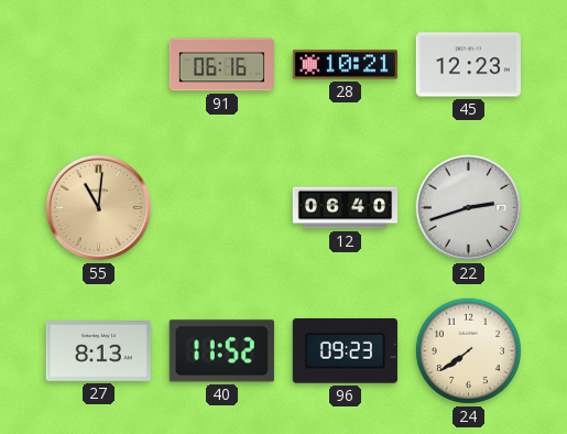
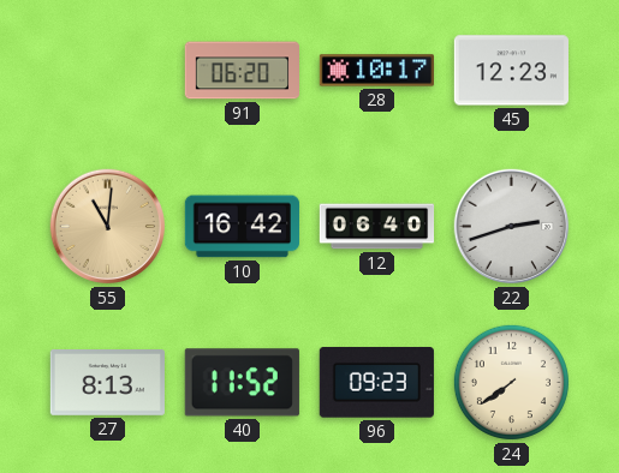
91: 06:16 -> 06:20
28: 10:21 -> 10:17
10: none -> 16:42
